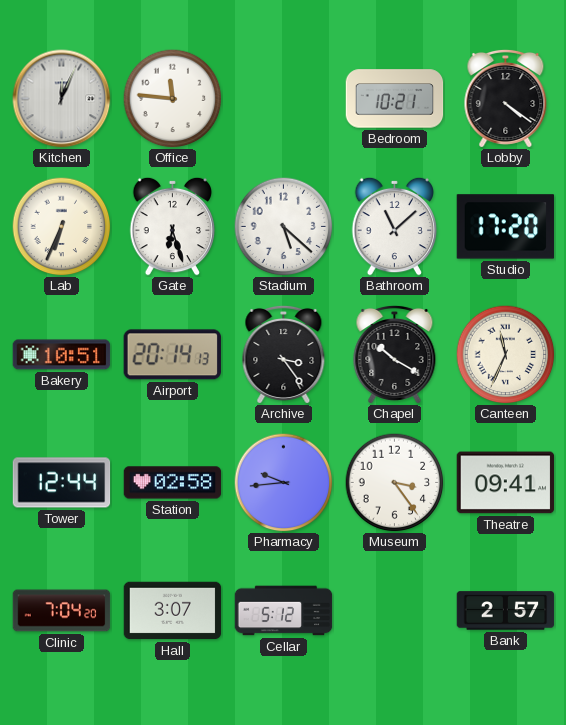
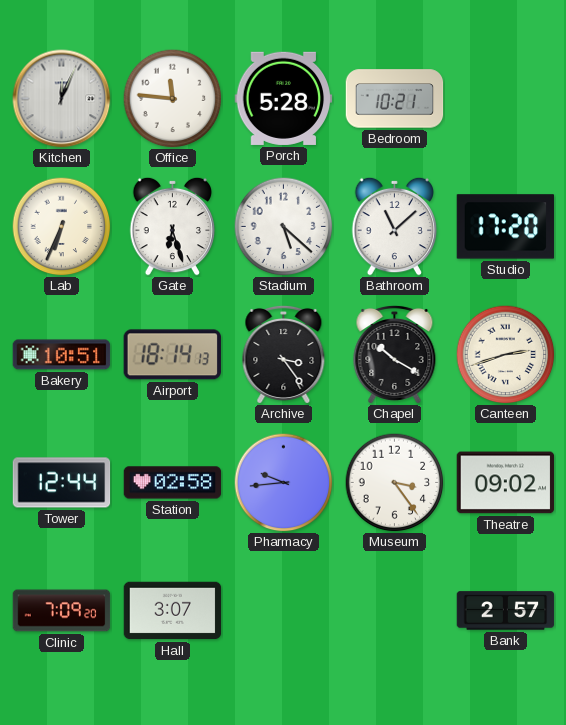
Porch: none -> 5:28
Lobby: 4:21 -> none
Airport: 20:14 -> 18:14
Canteen: 11:34 -> 2:42
Theatre: 09:41 -> 09:02
Clinic: 7:04 -> 7:09
Cellar: 5:12 -> none
